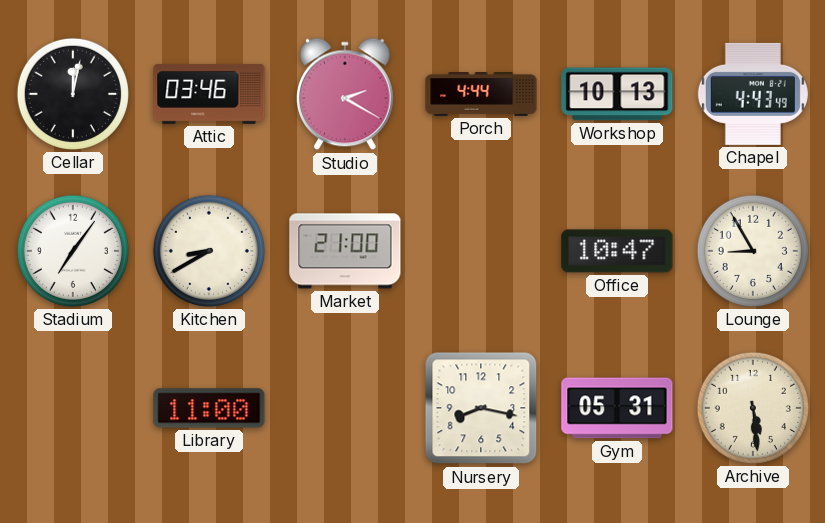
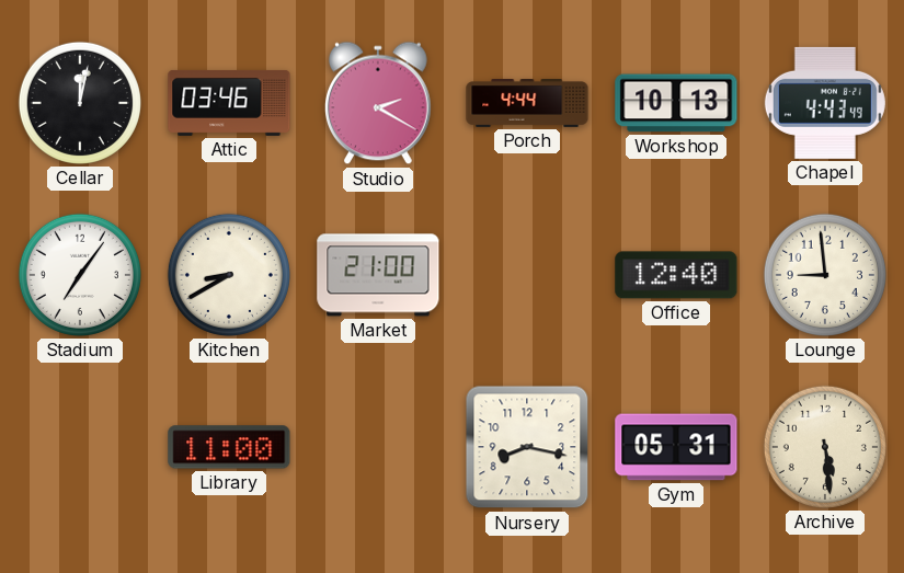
Office: 10:47 -> 12:40
Lounge: 8:55 -> 8:59
